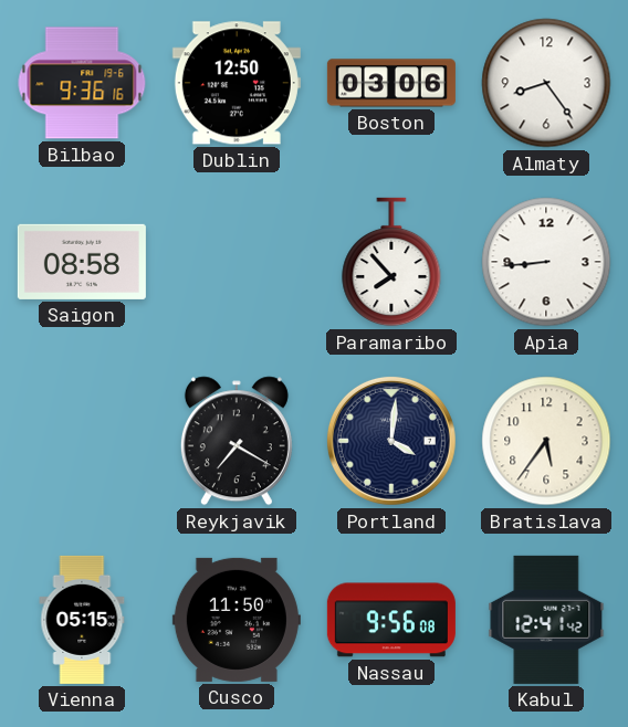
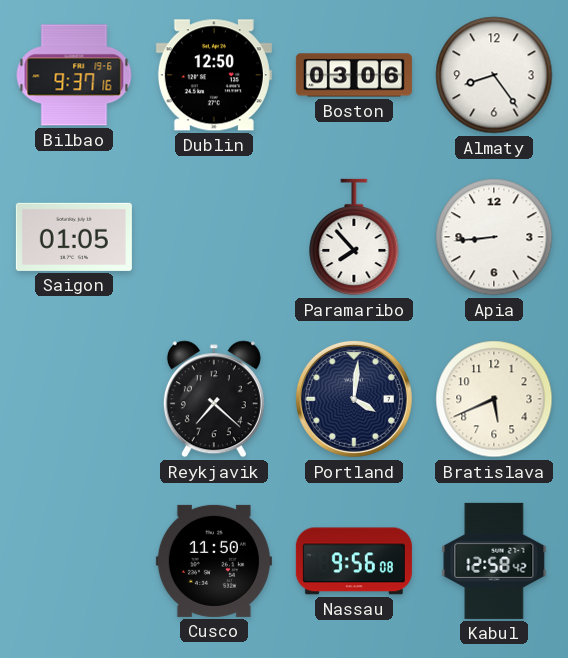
Bilbao: 9:36 -> 9:37
Saigon: 08:58 -> 01:05
Reykjavik: 7:20 -> 7:22
Bratislava: 5:36 -> 5:41
Vienna: 05:15 -> none
Kabul: 12:41 -> 12:58
